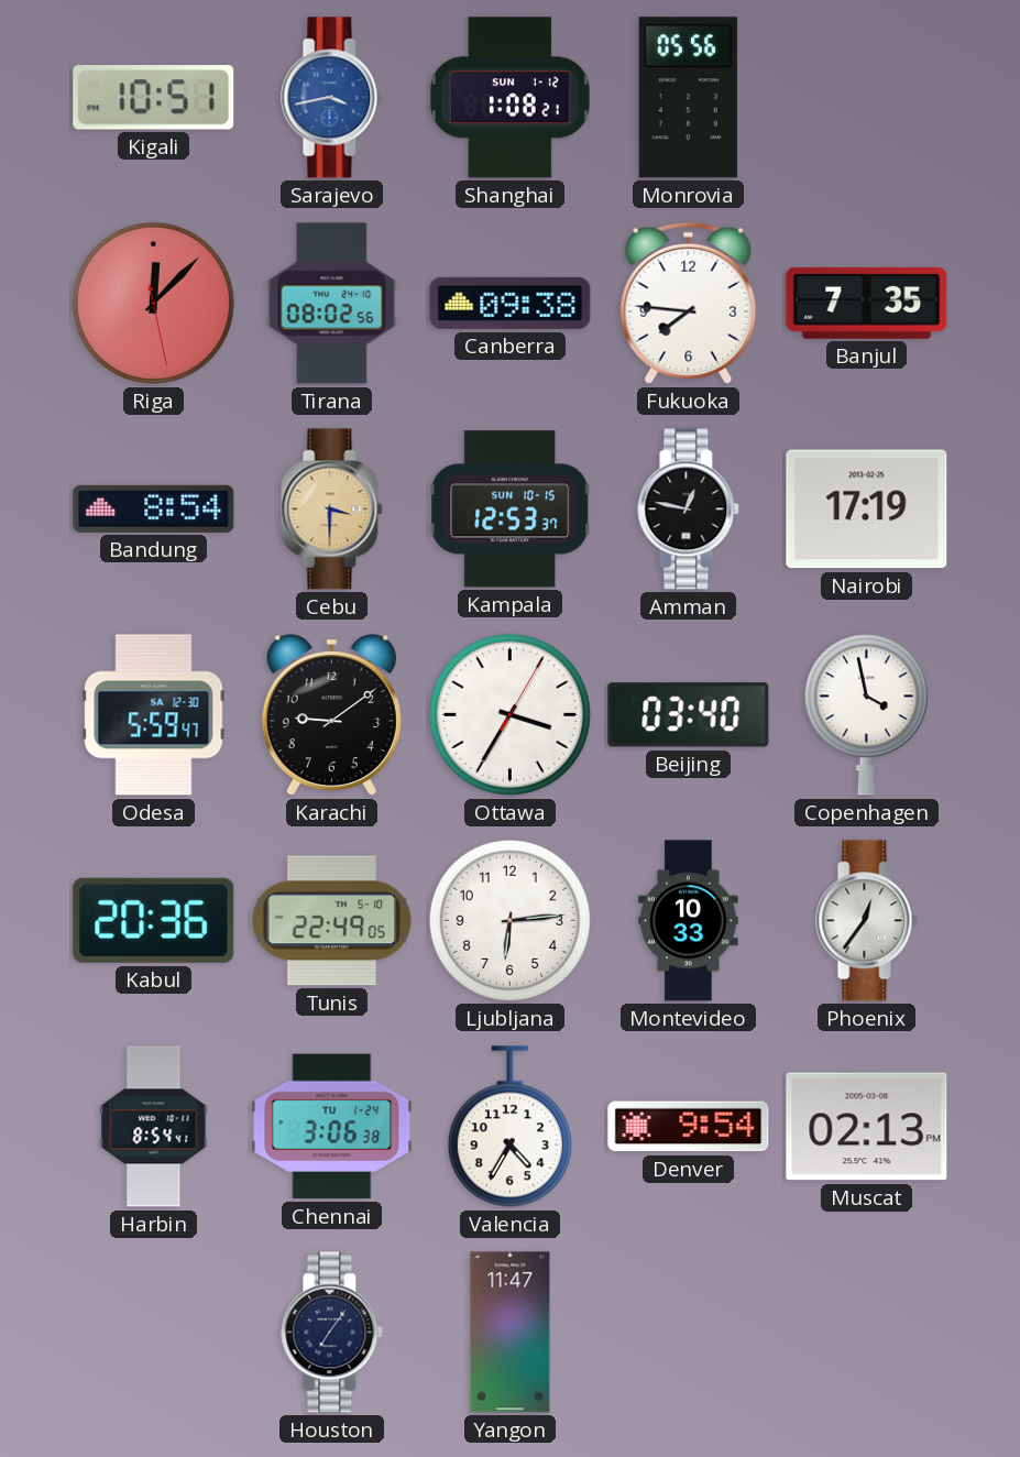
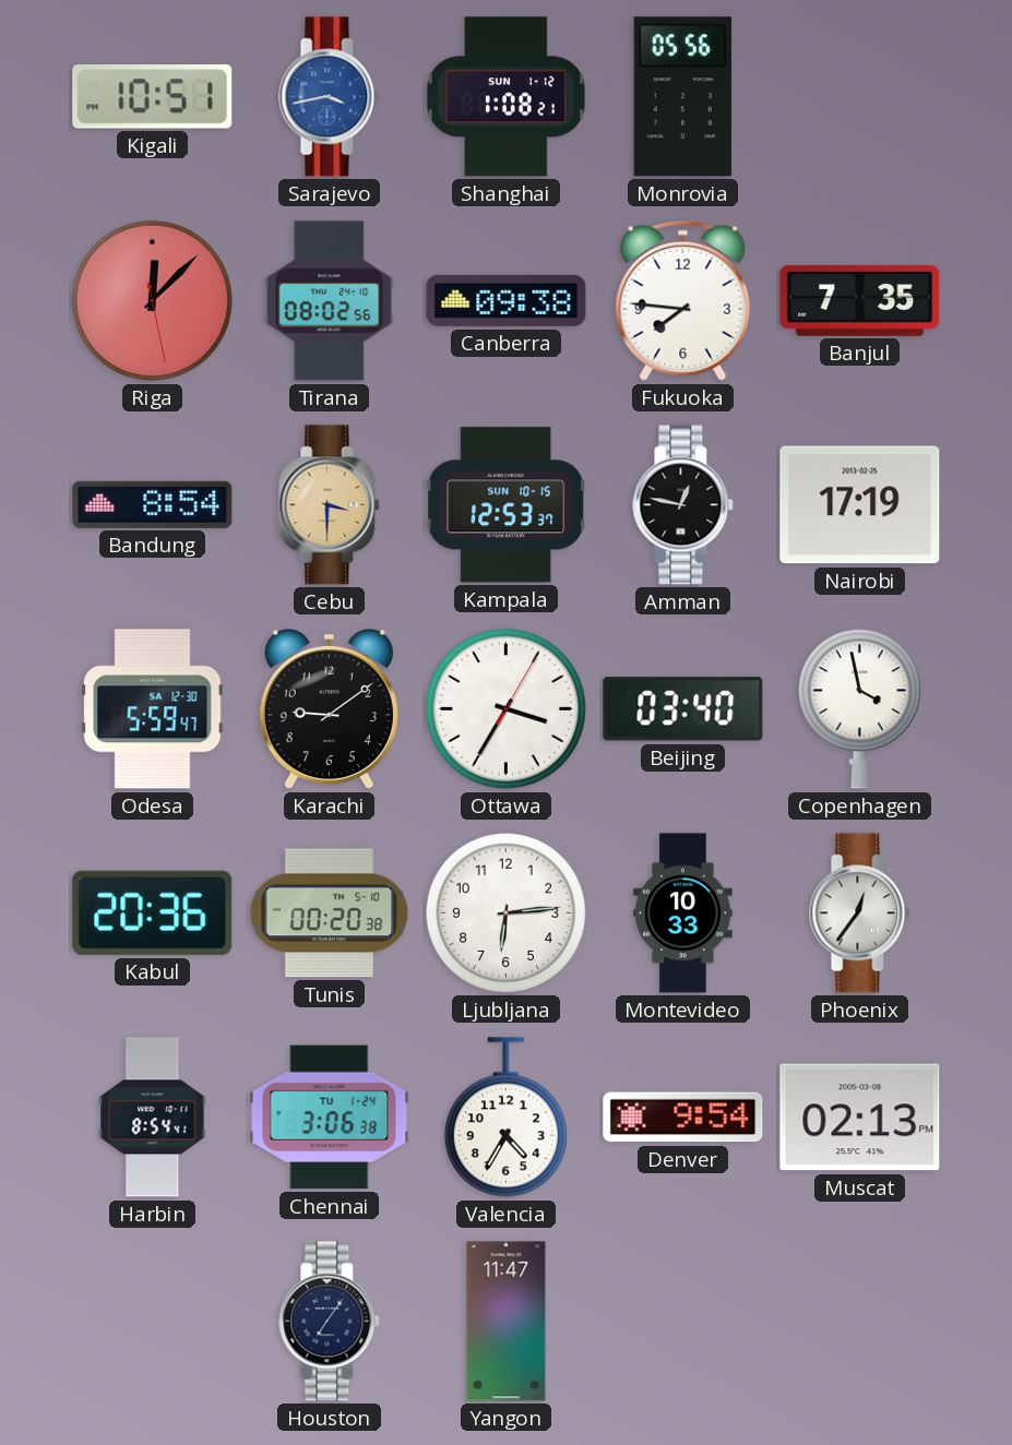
Tunis: 22:49 -> 00:20
